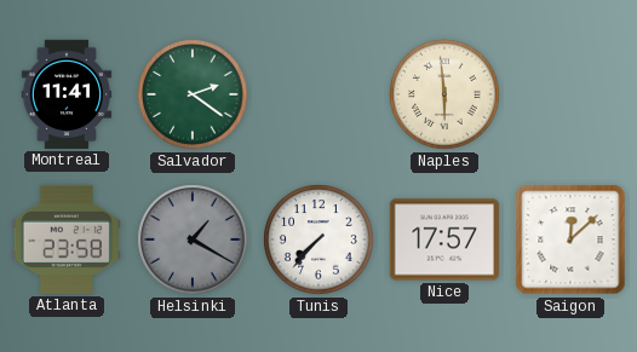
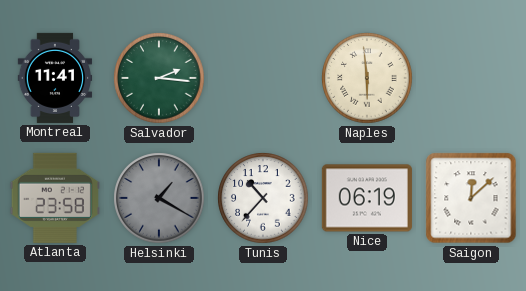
Salvador: 2:21 -> 2:16
Tunis: 7:37 -> 10:37
Nice: 17:57 -> 06:19
